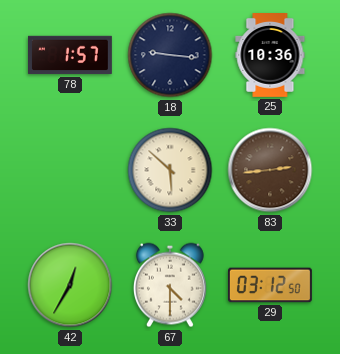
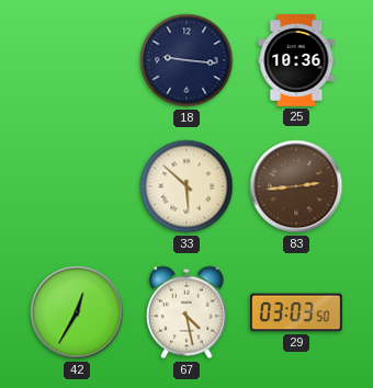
78: 1:57 -> none
67: 4:30 -> 4:28
29: 03:12 -> 03:03
